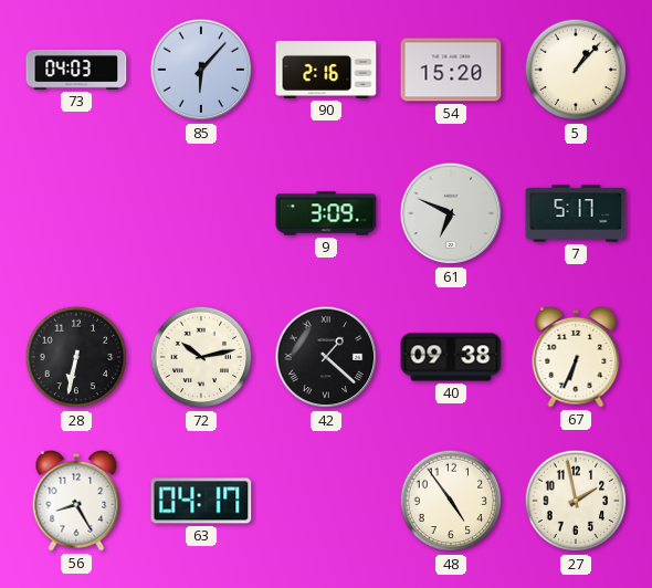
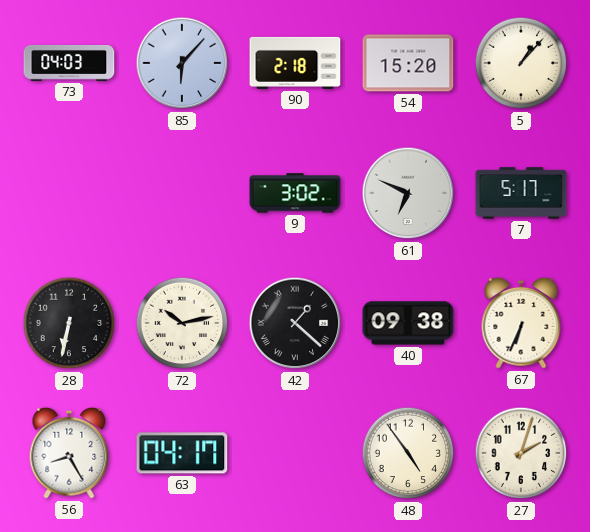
90: 2:16 -> 2:18
9: 3:09 -> 3:02
27: 1:58 -> 2:03
